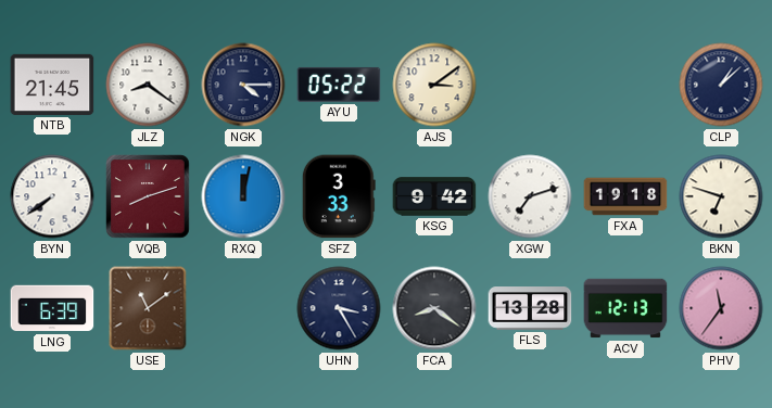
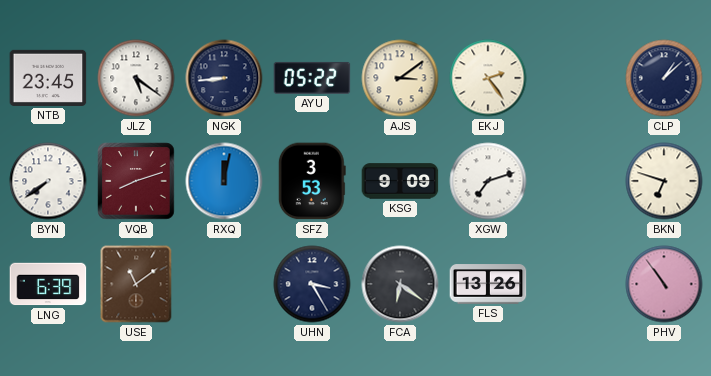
NTB: 21:45 -> 23:45
JLZ: 8:21 -> 5:21
NGK: 4:15 -> 8:44
EKJ: none -> 2:24
SFZ: 3:33 -> 3:53
KSG: 9:42 -> 9:09
FXA: 19:18 -> none
FCA: 8:21 -> 6:21
FLS: 13:28 -> 13:26
ACV: 12:13 -> none
PHV: 11:36 -> 10:54
